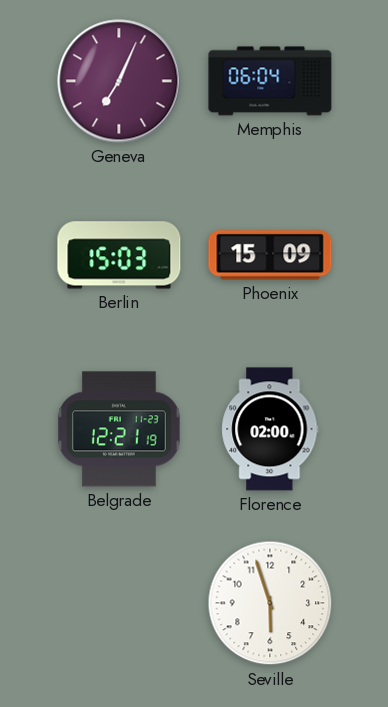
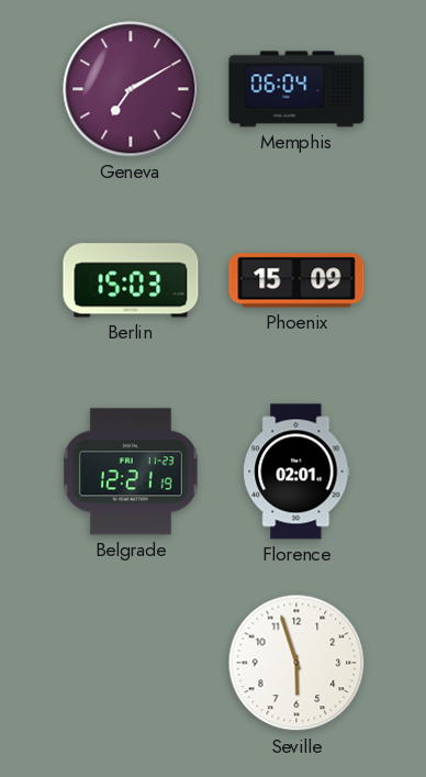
Geneva: 7:04 -> 7:10
Florence: 02:00 -> 02:01
